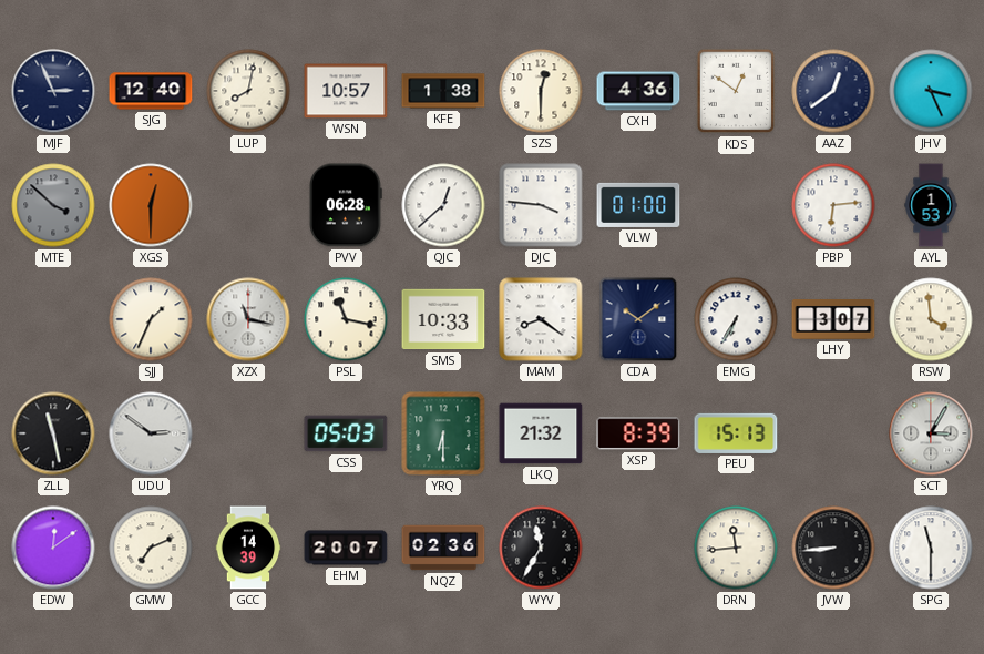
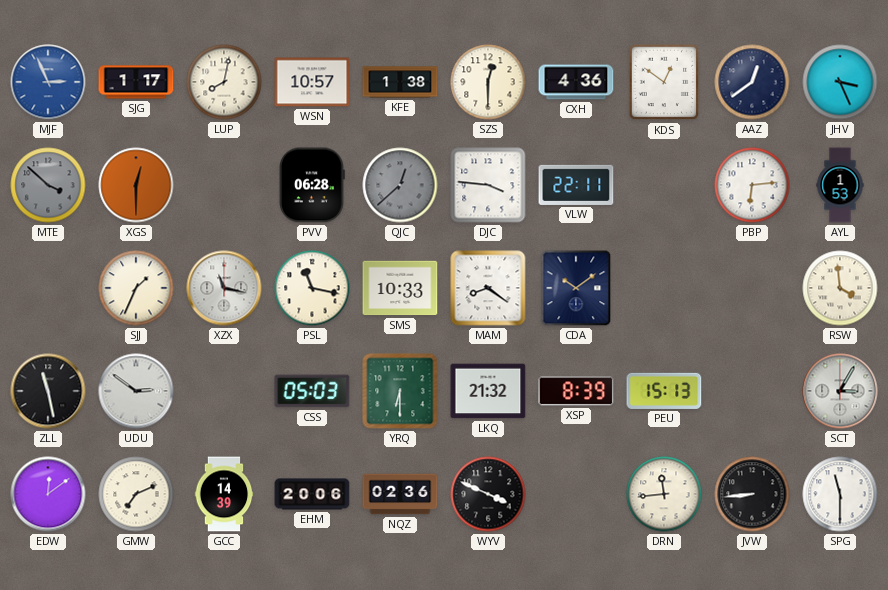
MJF dial: navy -> blue
SJG: 12:40 -> 1:17
QJC dial: white -> grey
VLW: 01:00 -> 22:11
EMG: 6:35 -> none
LHY: 3:07 -> none
EHM: 20:07 -> 20:06
WYV: 11:35 -> 3:49
